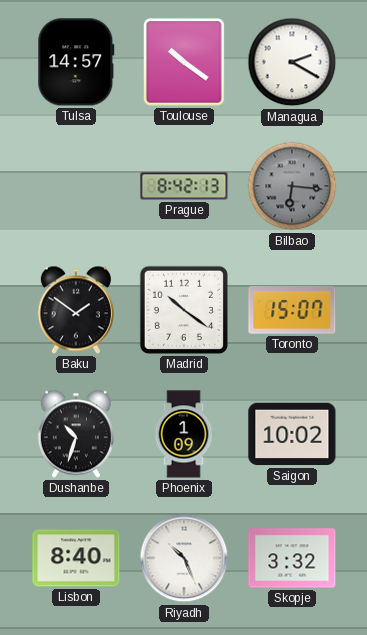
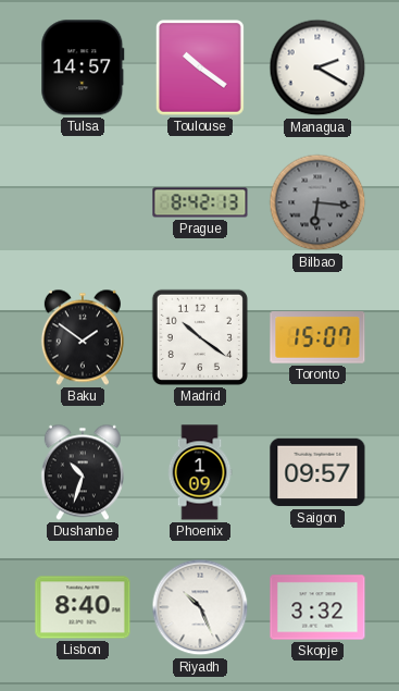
Saigon: 10:02 -> 09:57
